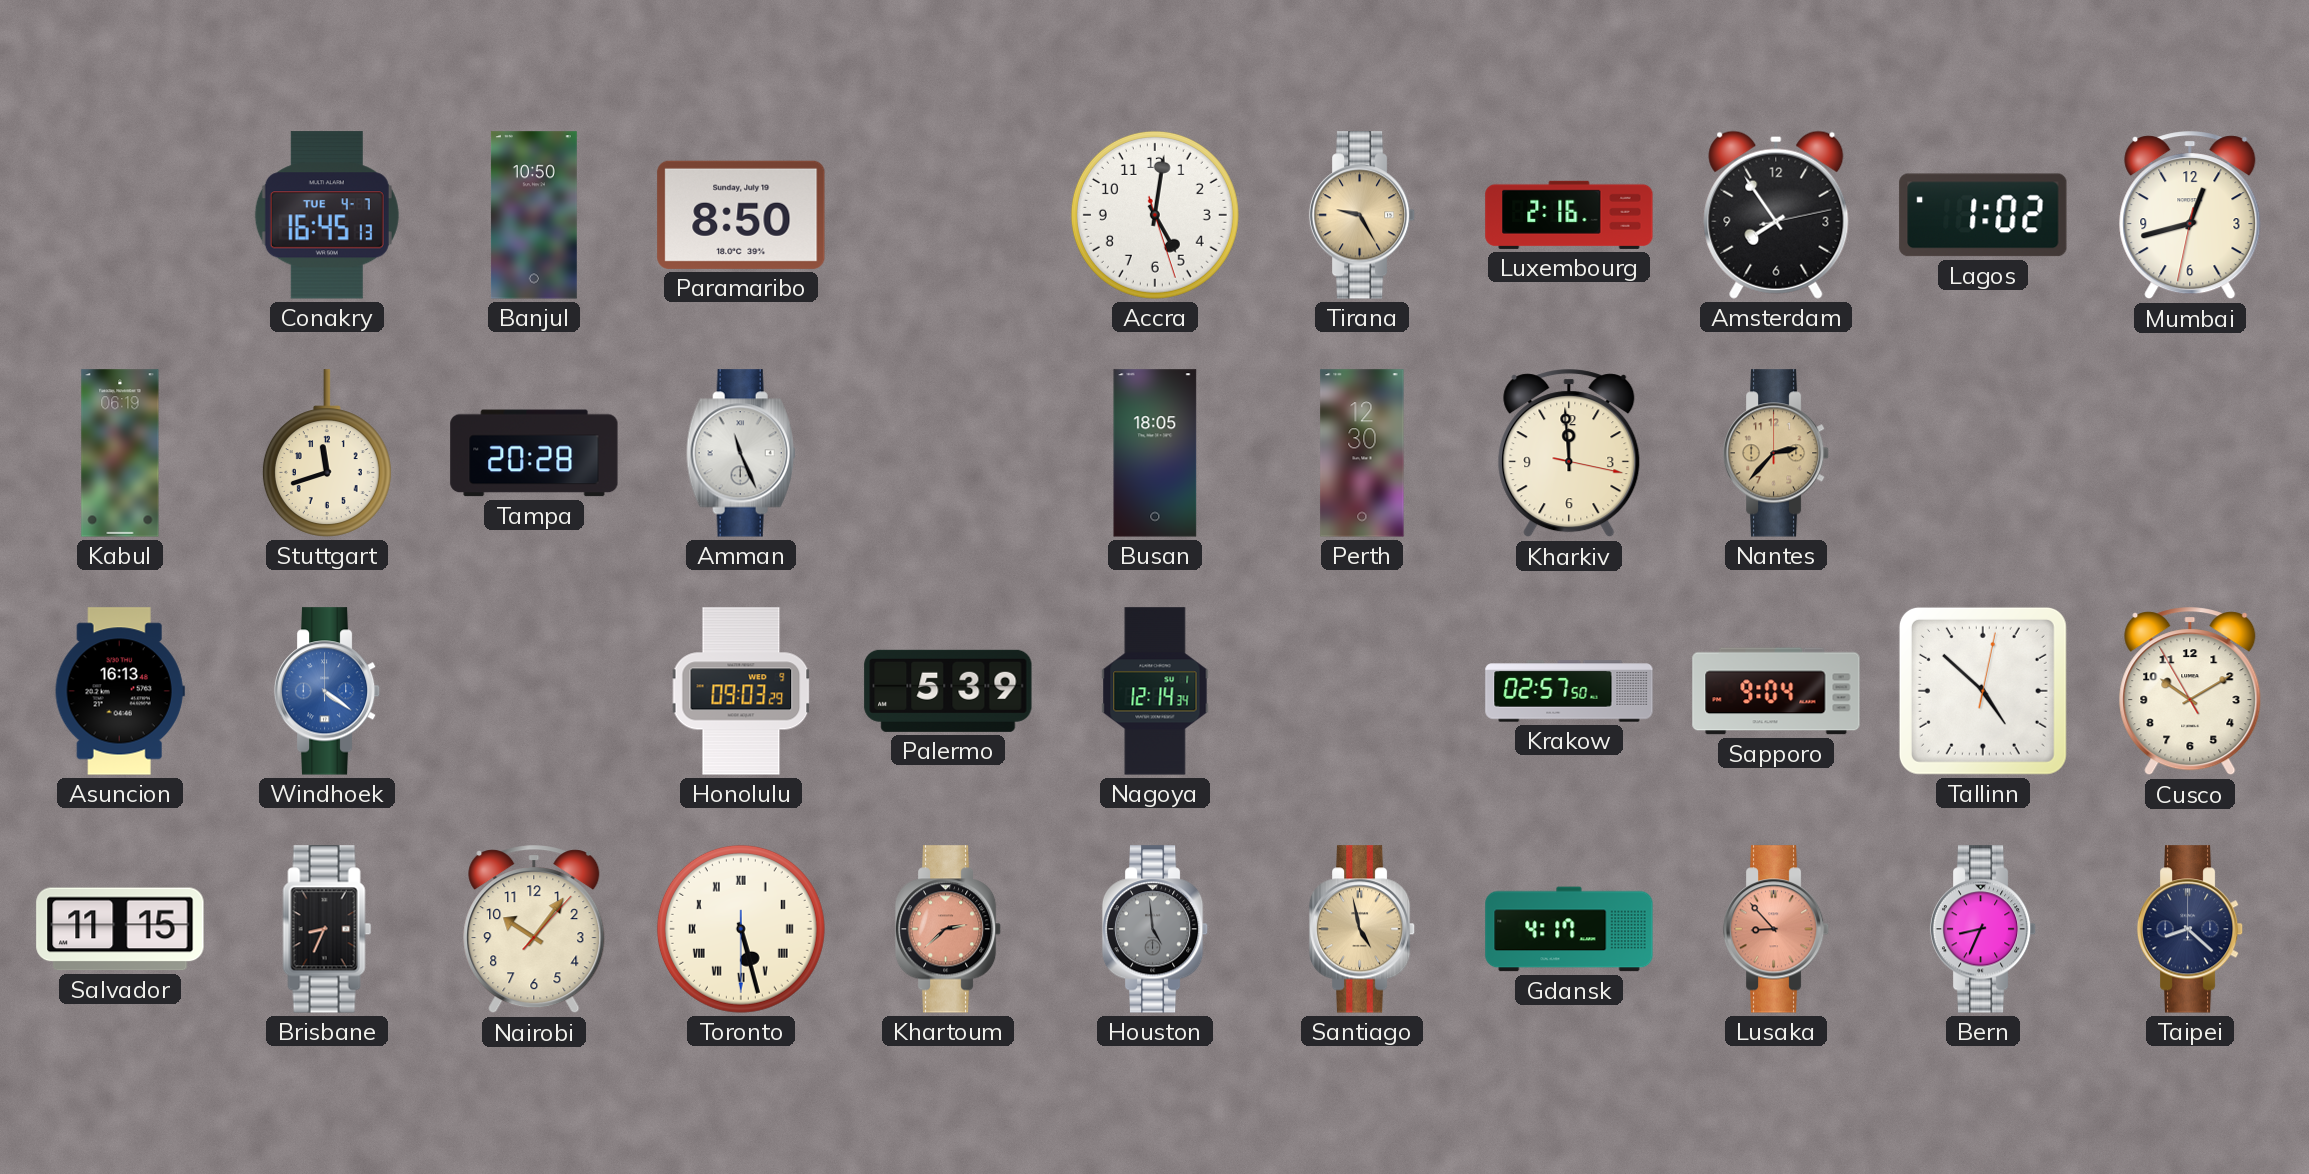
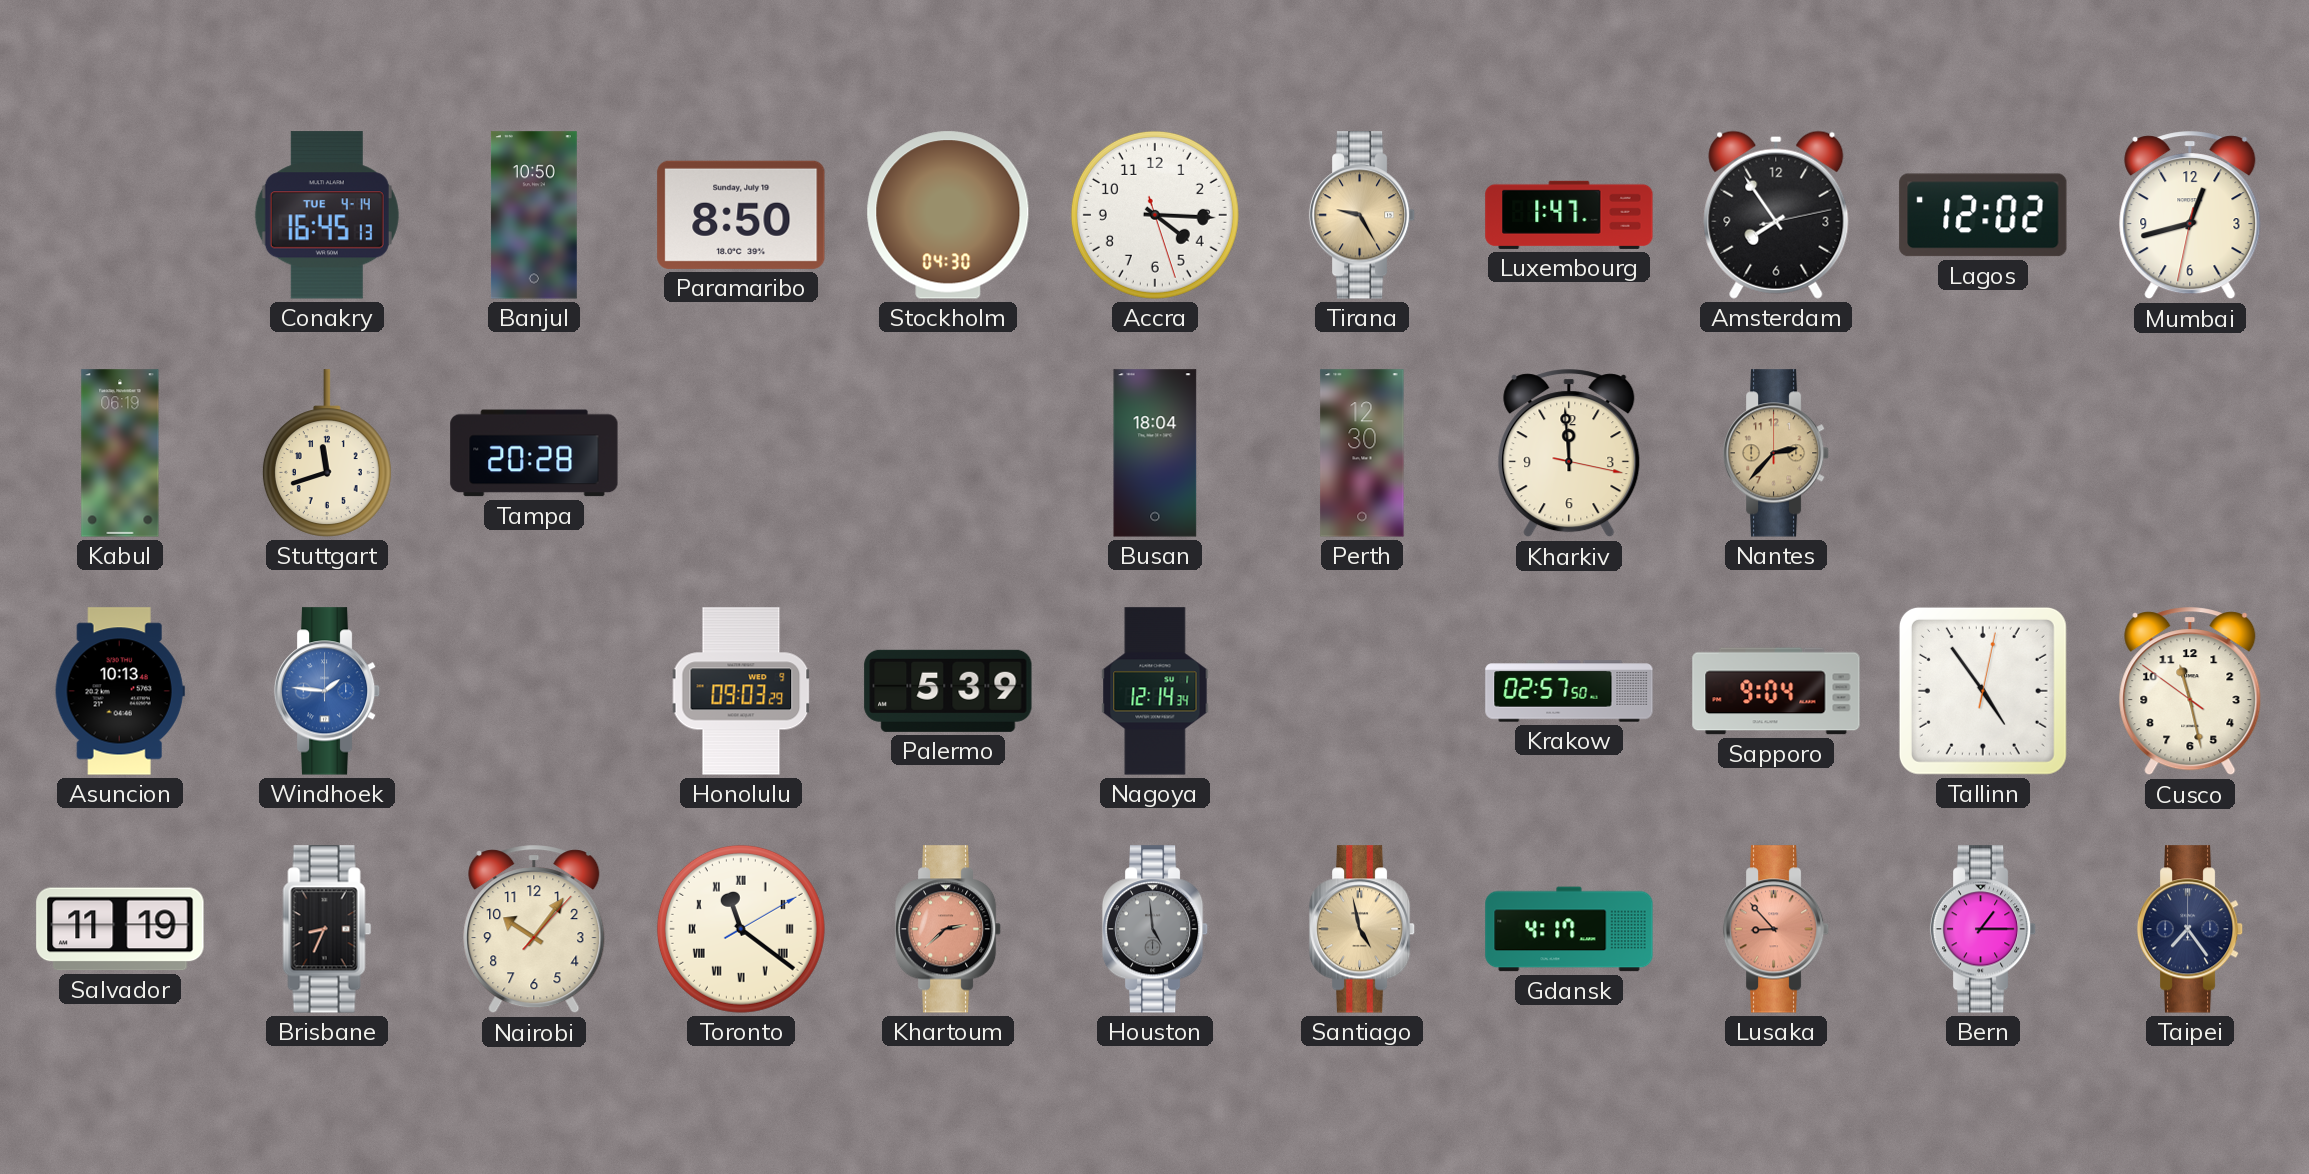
Conakry date: TUE 4-7 -> TUE 4-14
Stockholm: none -> 04:30
Accra: 5:01 -> 4:15
Luxembourg: 2:16 -> 1:47
Lagos: 1:02 -> 12:02
Amman: 11:26 -> none
Busan: 18:05 -> 18:04
Asuncion: 16:13 -> 10:13
Windhoek: 4:21 -> 1:46
Tallinn: 4:52 -> 4:54
Cusco: 10:09 -> 11:27
Salvador: 11:15 -> 11:19
Toronto: 5:27 -> 11:21
Bern: 8:34 -> 1:15
Taipei: 8:22 -> 7:24
